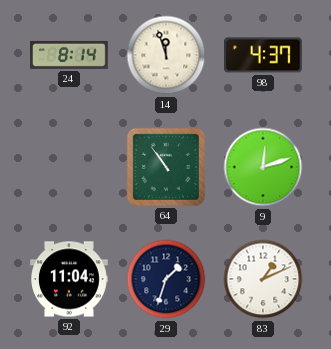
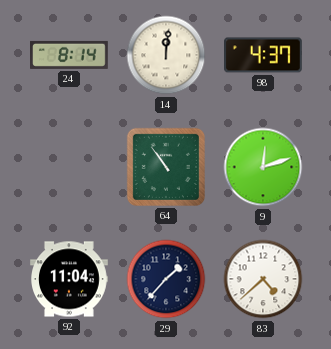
14: 11:57 -> 12:01
29: 1:33 -> 1:37
83: 1:11 -> 4:38
